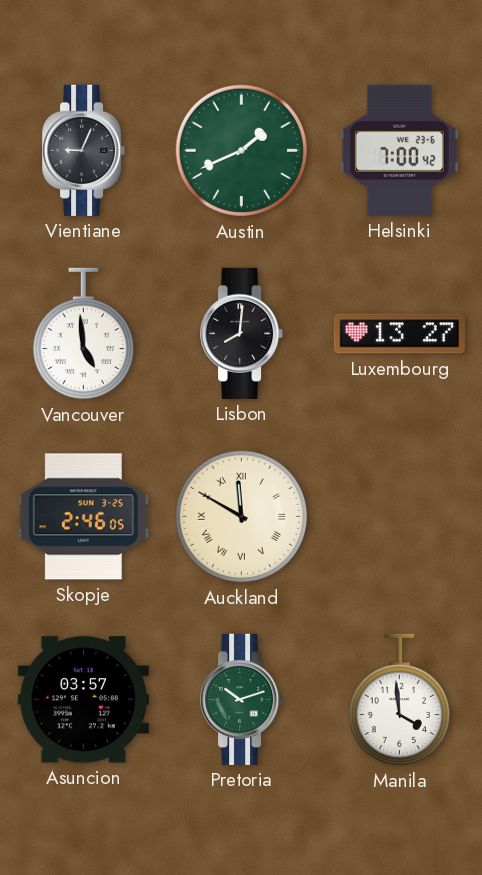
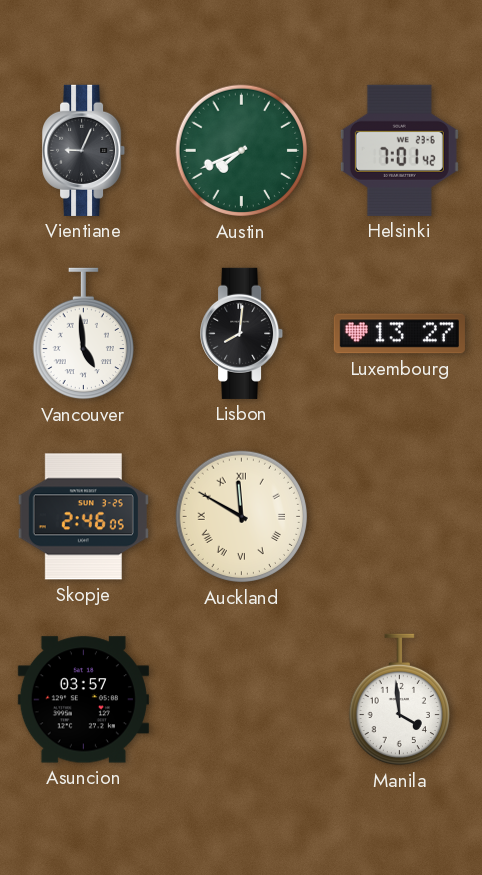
Austin: 1:41 -> 7:41
Helsinki: 7:00 -> 7:01
Pretoria: 10:12 -> none
